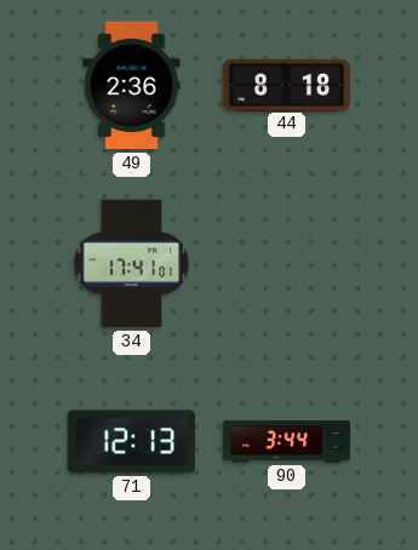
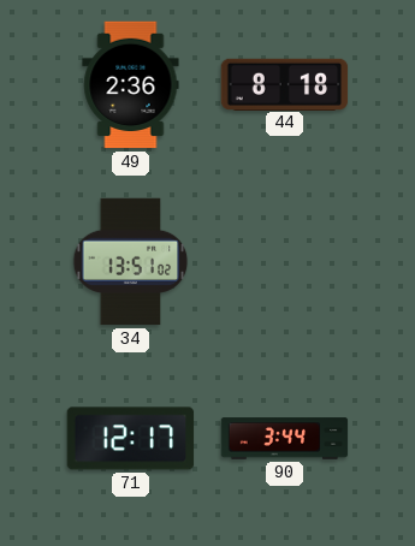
34: 17:41 -> 13:51
71: 12:13 -> 12:17
